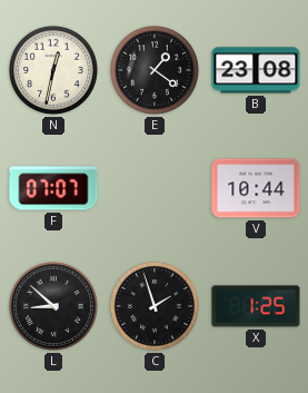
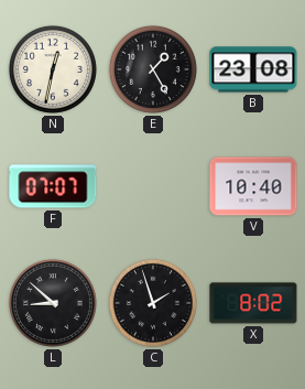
E: 1:21 -> 1:25
V: 10:44 -> 10:40
X: 1:25 -> 8:02
